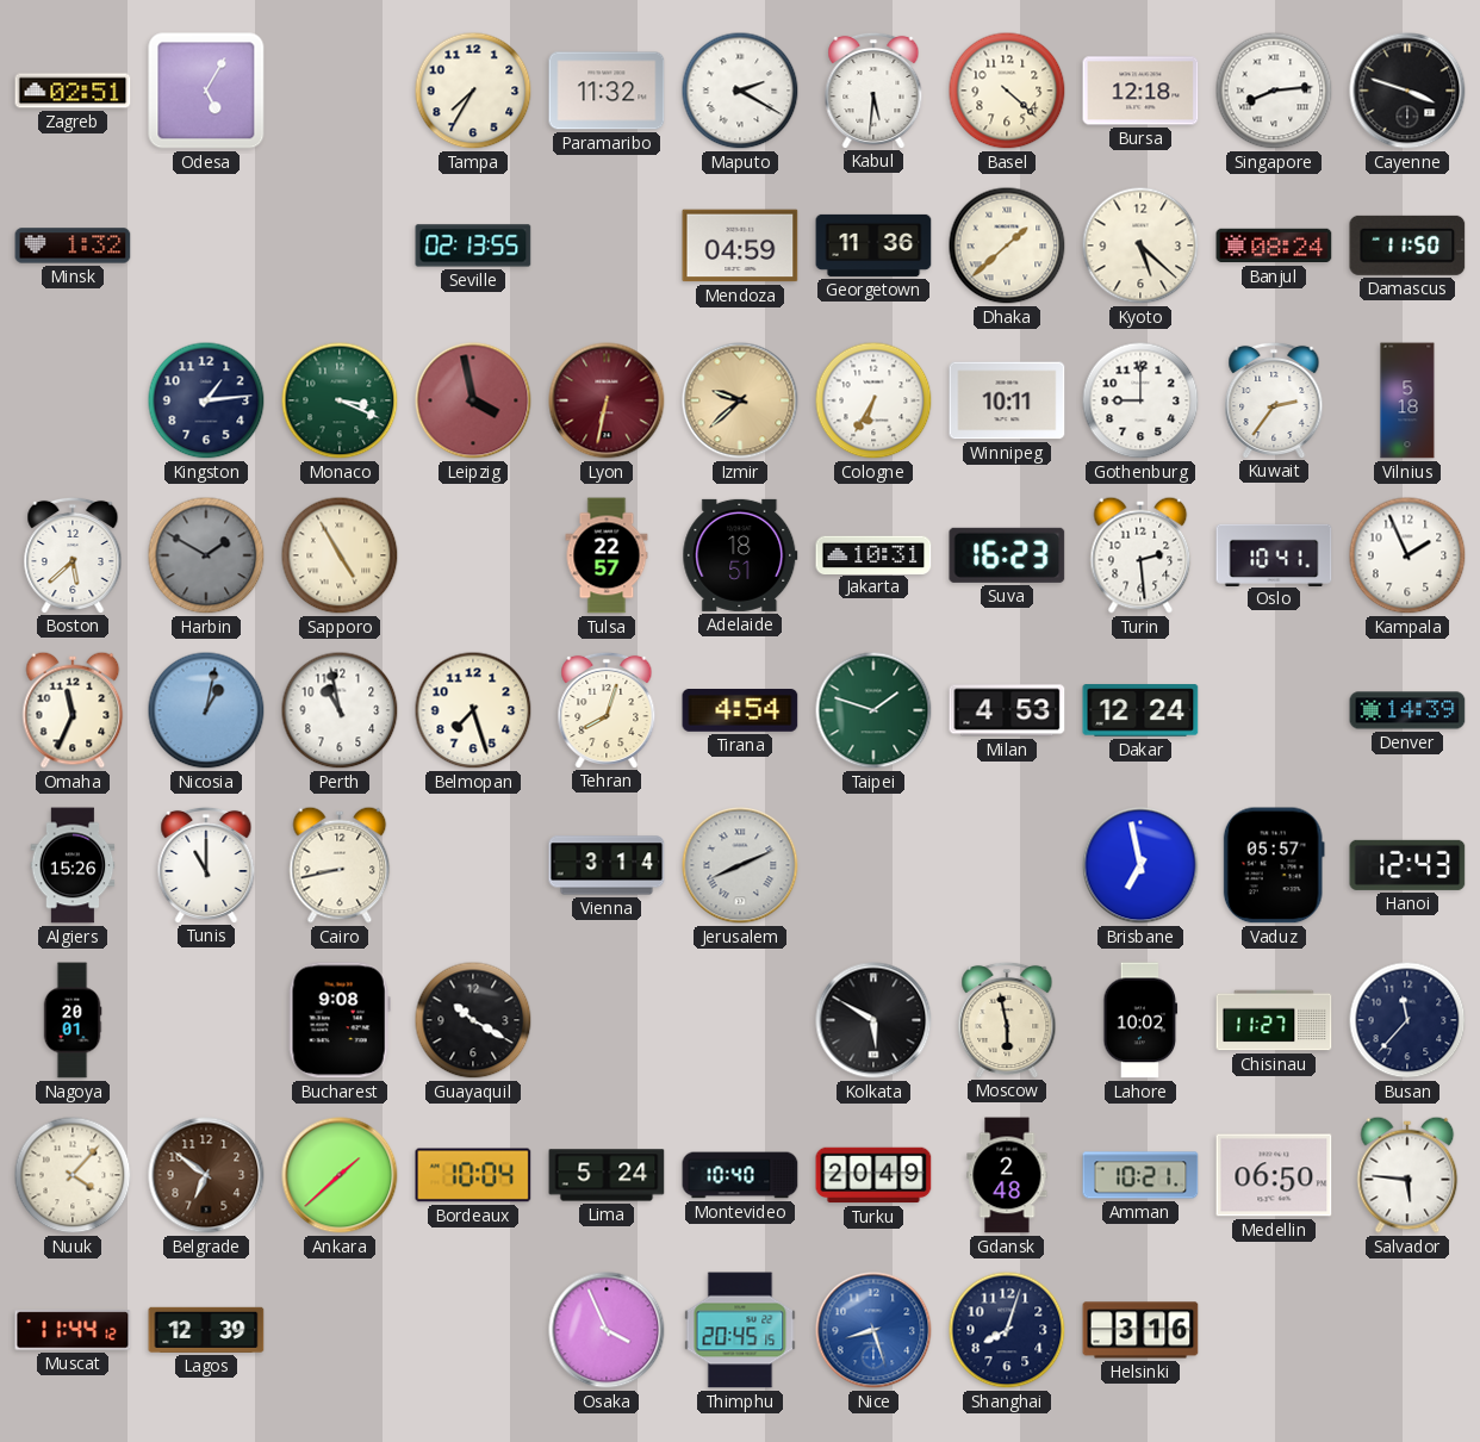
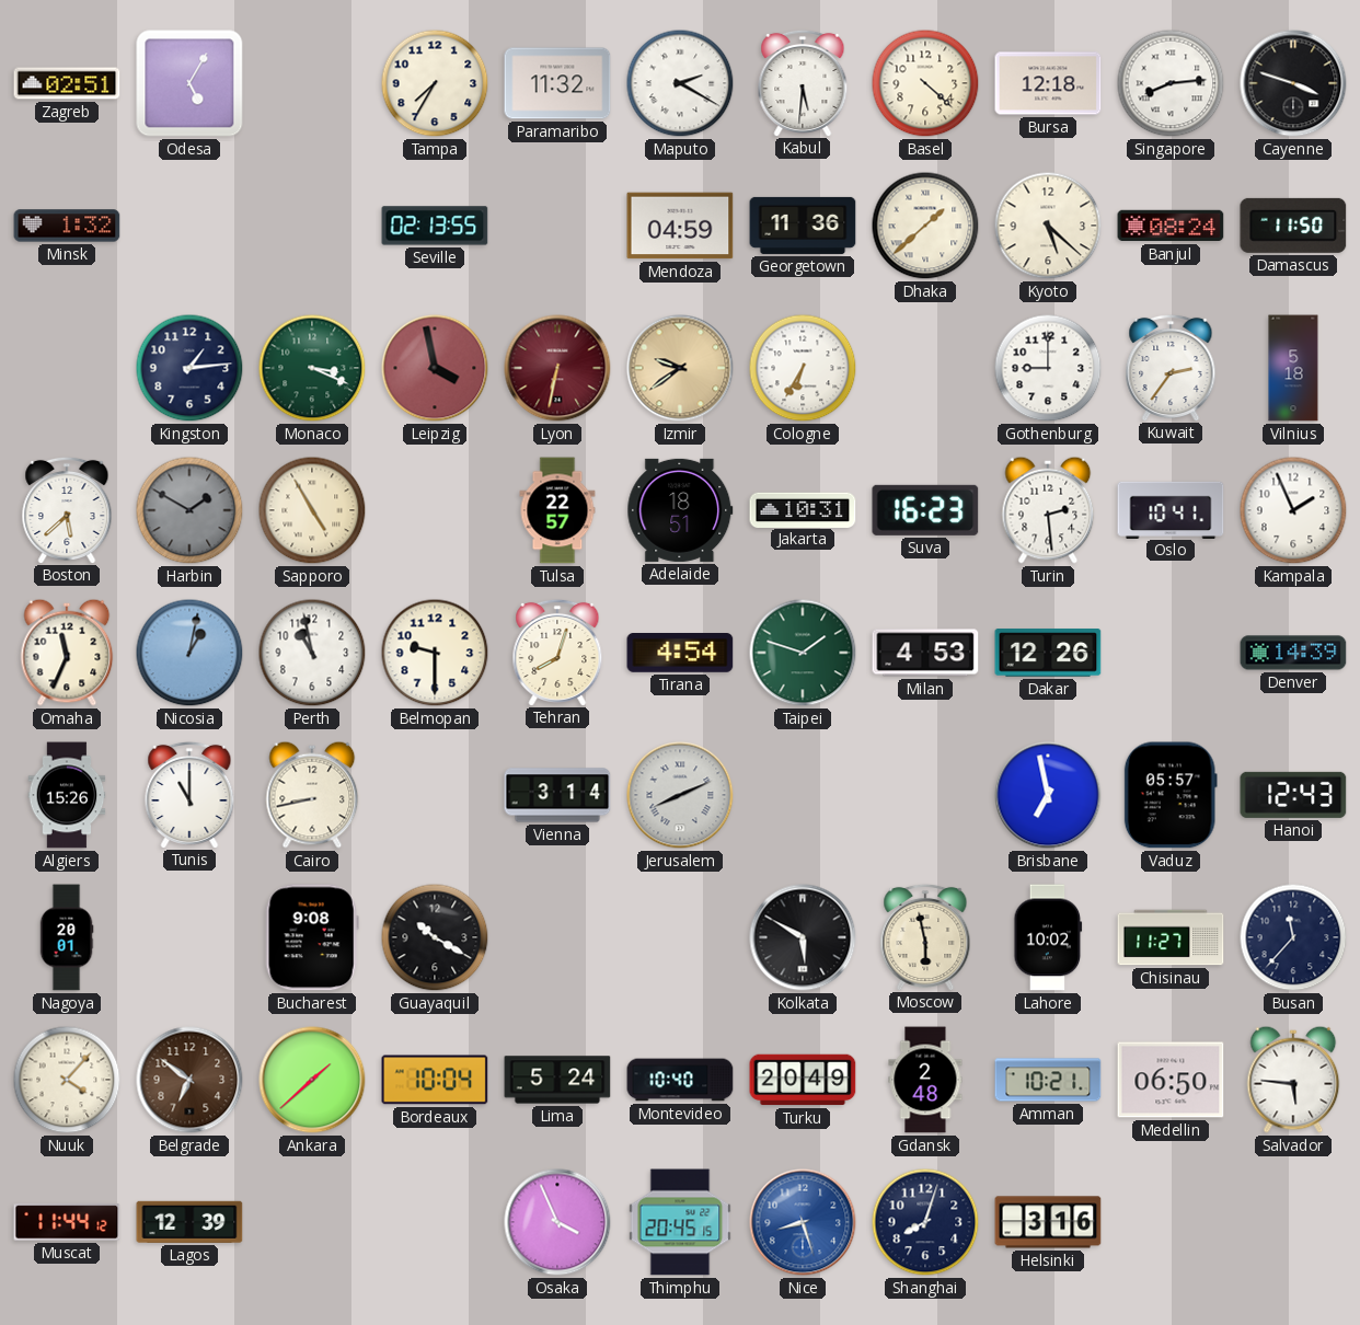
Izmir: 9:38 -> 9:39
Winnipeg: 10:11 -> none
Belmopan: 7:27 -> 9:30
Dakar: 12:24 -> 12:26
